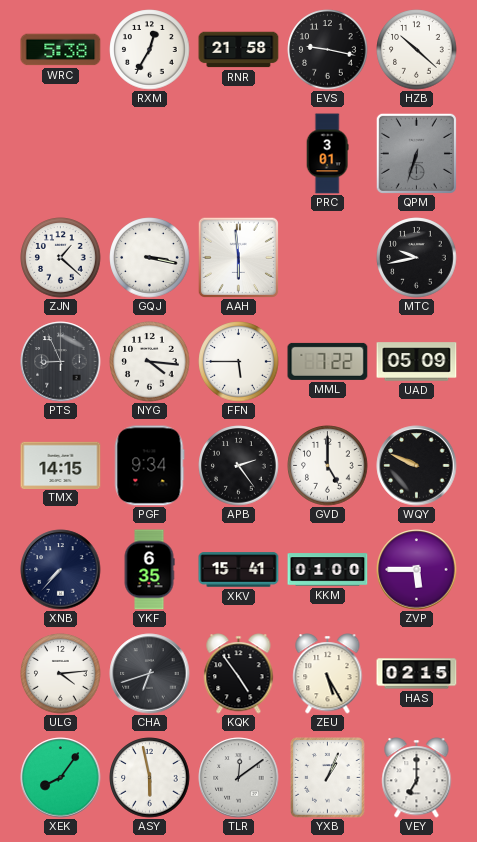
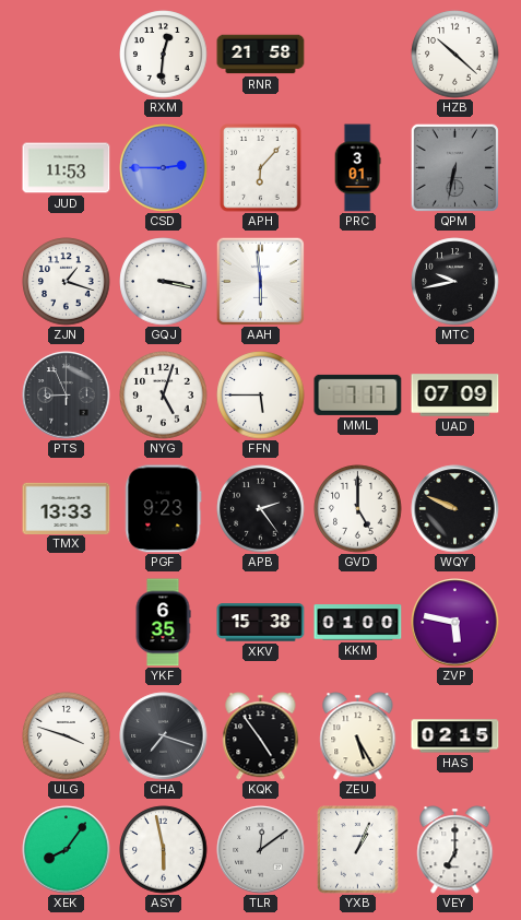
WRC: 5:38 -> none
RXM: 12:35 -> 12:31
EVS: 9:17 -> none
JUD: none -> 11:53
CSD: none -> 2:45
APH: none -> 6:07
QPM: 6:33 -> 6:32
ZJN: 1:22 -> 1:18
NYG: 4:16 -> 5:03
MML: 7:22 -> 7:17
UAD: 05:09 -> 07:09
TMX: 14:15 -> 13:33
PGF: 9:34 -> 9:23
XNB: 7:37 -> none
XKV: 15:41 -> 15:38
ZVP: 5:45 -> 5:47
ULG: 4:14 -> 3:48
CHA: 6:42 -> 7:18
